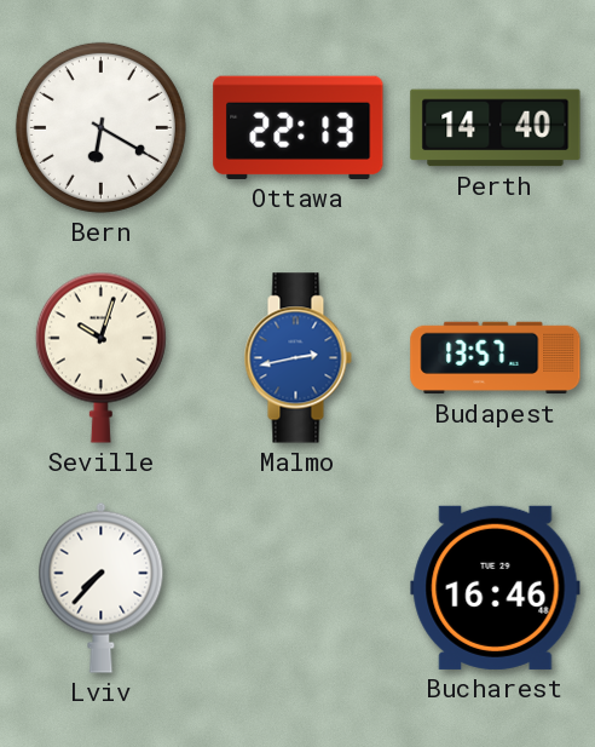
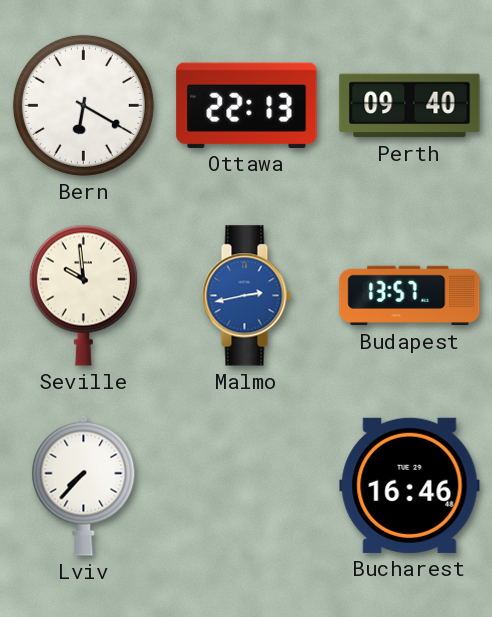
Perth: 14:40 -> 09:40
Seville: 10:03 -> 9:59
